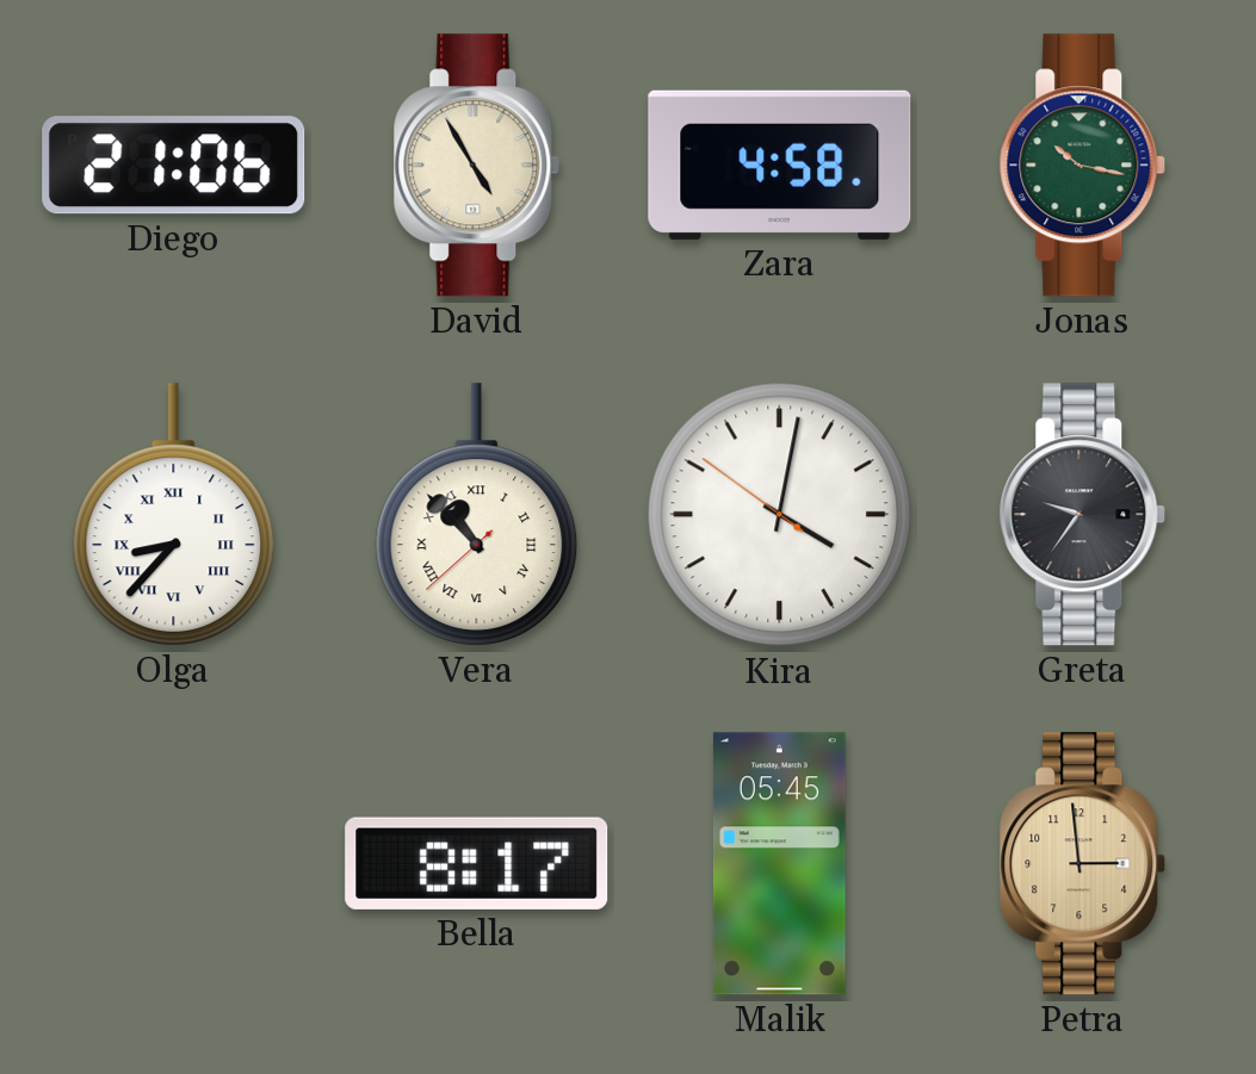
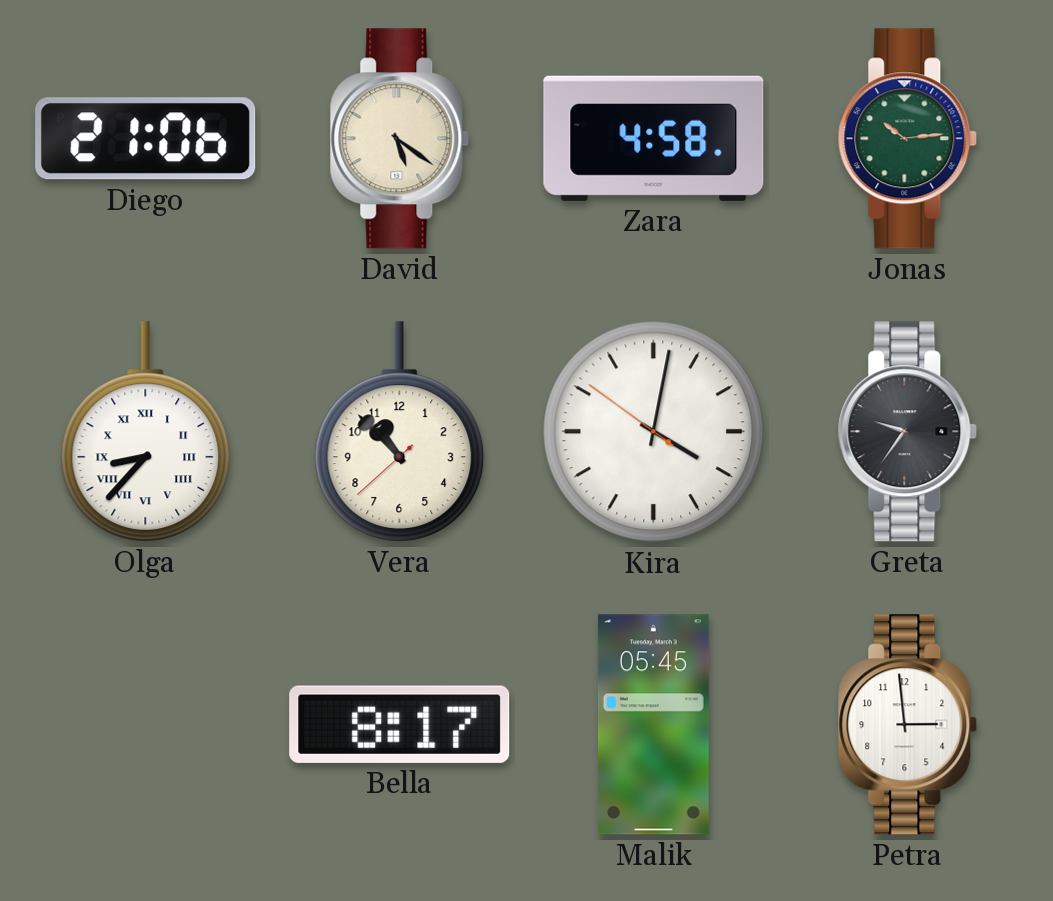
David: 4:55 -> 5:21
Jonas: 10:17 -> 10:14
Vera numerals: Roman -> Arabic
Petra dial: champagne -> white
